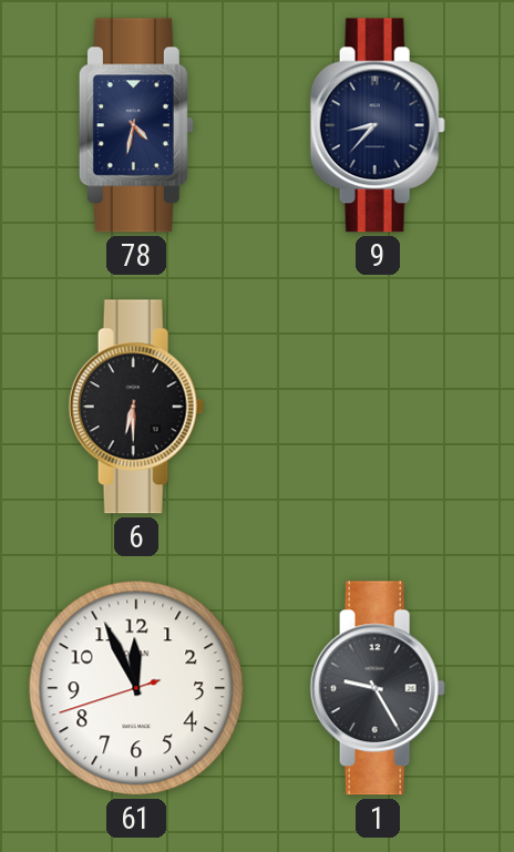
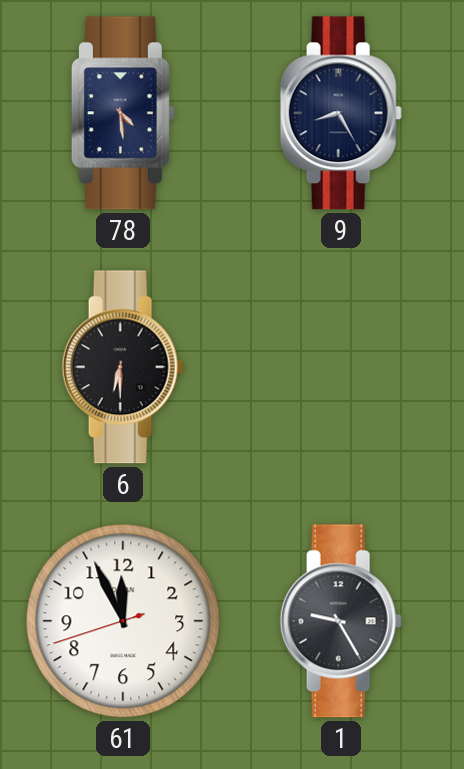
78: 4:32 -> 4:29
9: 8:37 -> 8:25
